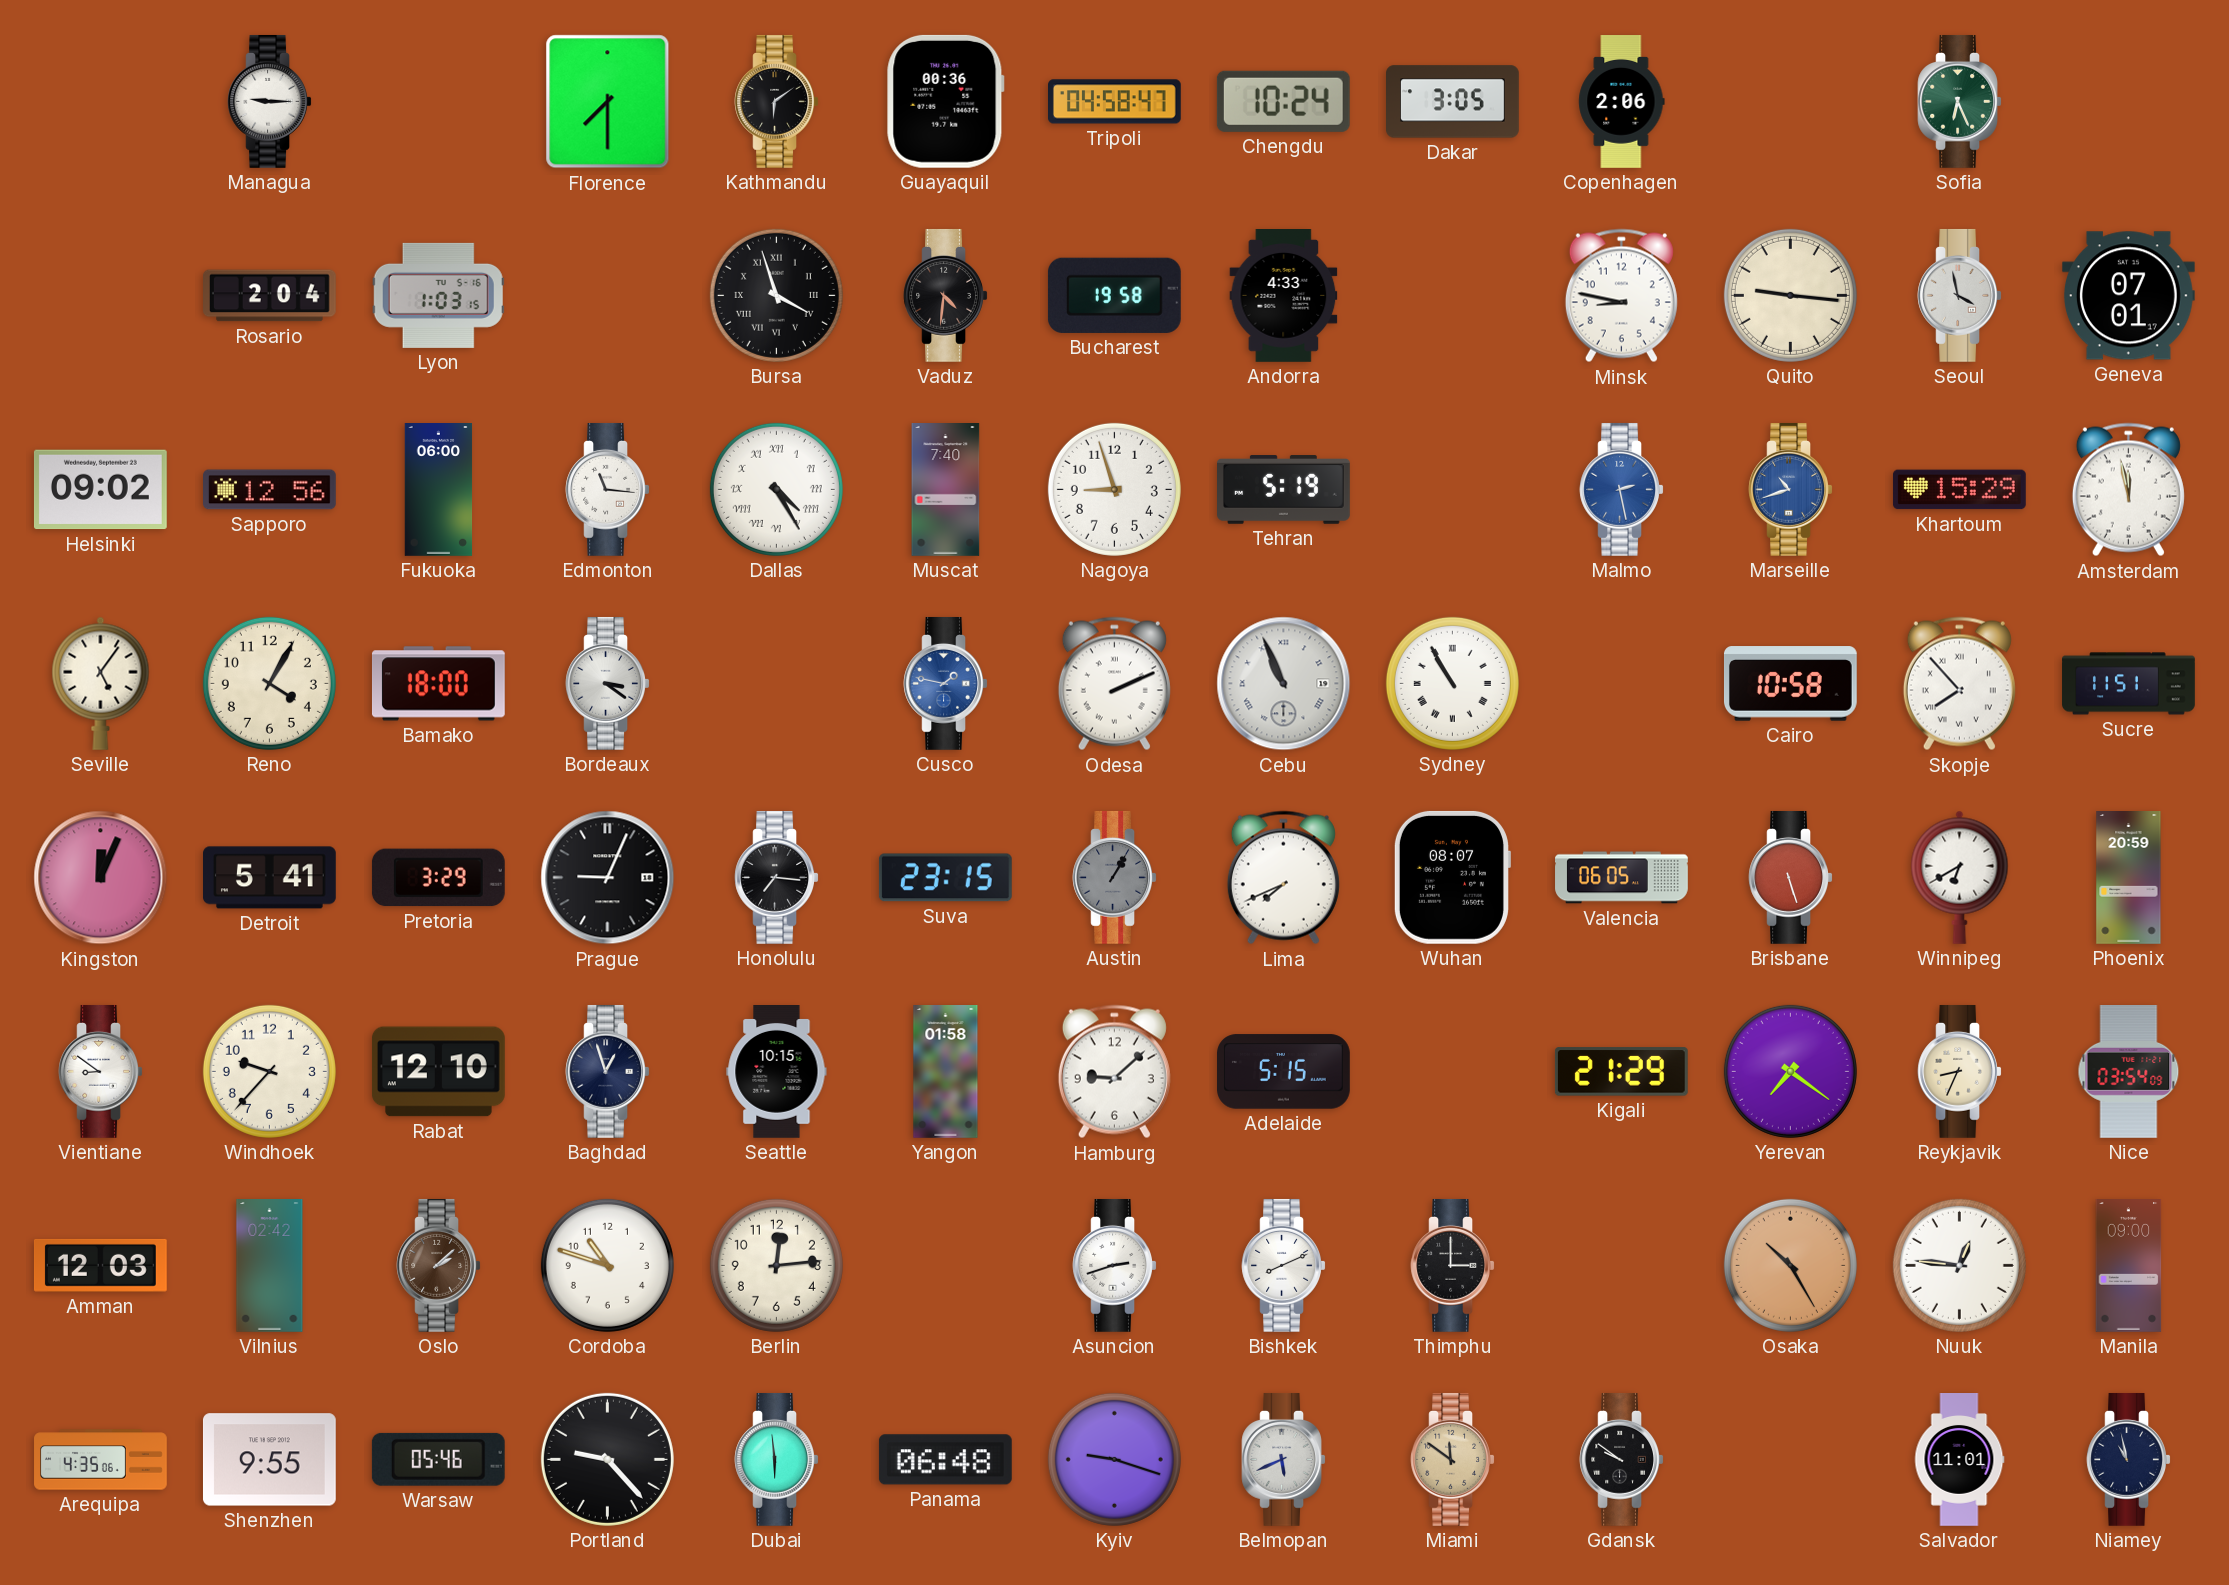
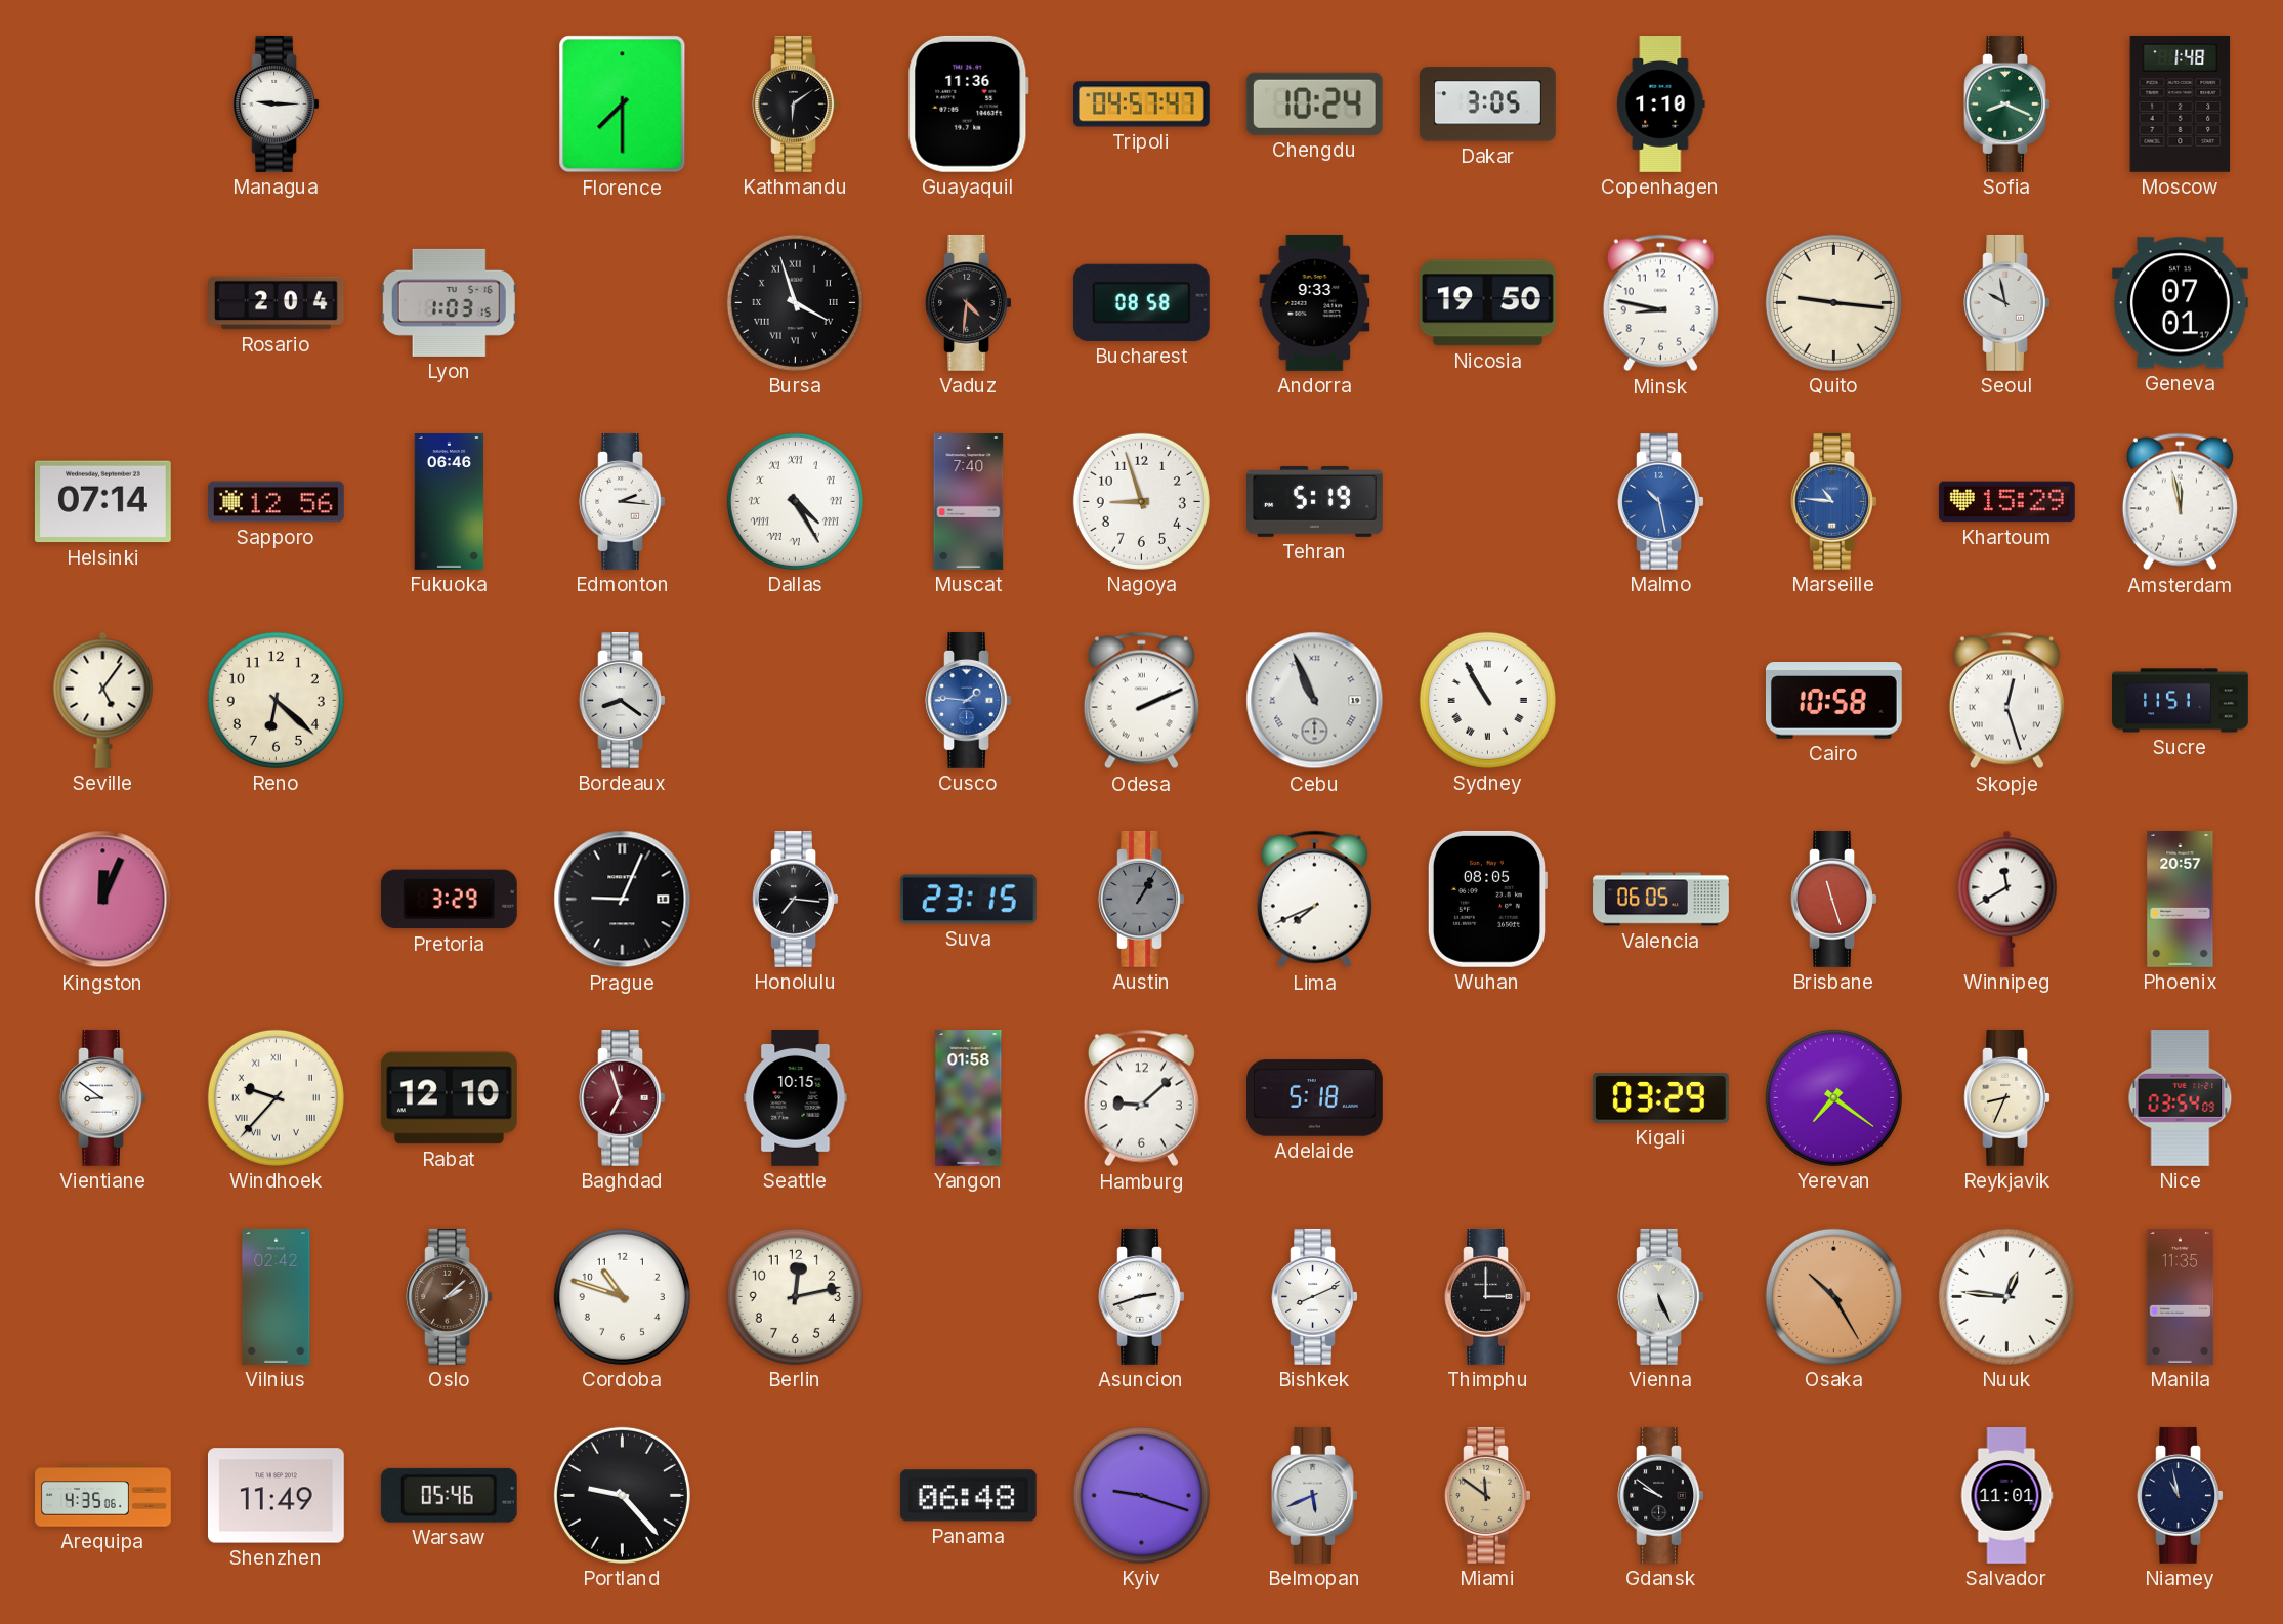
Guayaquil: 00:36 -> 11:36
Tripoli: 04:58 -> 04:57
Copenhagen: 2:06 -> 1:10
Sofia: 6:26 -> 8:19
Moscow: none -> 1:48
Bucharest: 19:58 -> 08:58
Andorra: 4:33 -> 9:33
Nicosia: none -> 19:50
Seoul: 3:58 -> 9:58
Helsinki: 09:02 -> 07:14
Fukuoka: 06:00 -> 06:46
Edmonton: 11:16 -> 2:16
Malmo: 2:28 -> 10:28
Marseille: 10:42 -> 10:46
Reno: 4:05 -> 6:22
Bamako: 18:00 -> none
Bordeaux: 3:21 -> 8:21
Cusco: 1:47 -> 1:46
Skopje: 7:53 -> 12:27
Detroit: 5:41 -> none
Wuhan: 08:07 -> 08:05
Brisbane: 5:27 -> 11:27
Winnipeg: 6:40 -> 11:40
Phoenix: 20:59 -> 20:57
Windhoek numerals: Arabic -> Roman
Baghdad: 12:57 -> 6:57
Baghdad dial: navy -> burgundy
Adelaide: 5:15 -> 5:18
Kigali: 21:29 -> 03:29
Amman: 12:03 -> none
Berlin: 12:14 -> 12:13
Vienna: none -> 5:26
Manila: 09:00 -> 11:35
Shenzhen: 9:55 -> 11:49
Dubai: 5:59 -> none
